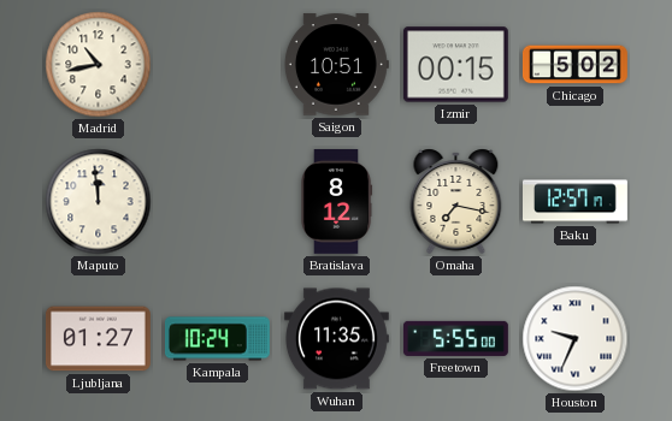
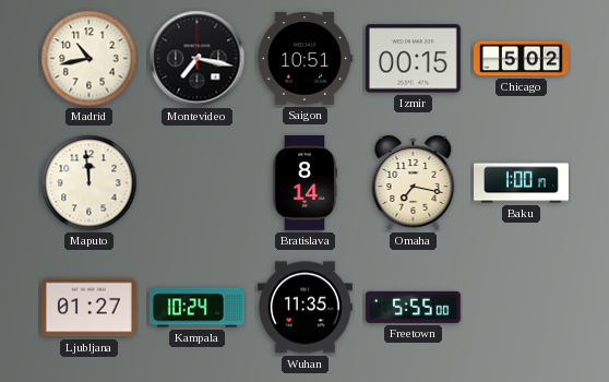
Montevideo: none -> 7:17
Bratislava: 8:12 -> 8:14
Baku: 12:57 -> 1:00
Houston: 9:34 -> none
